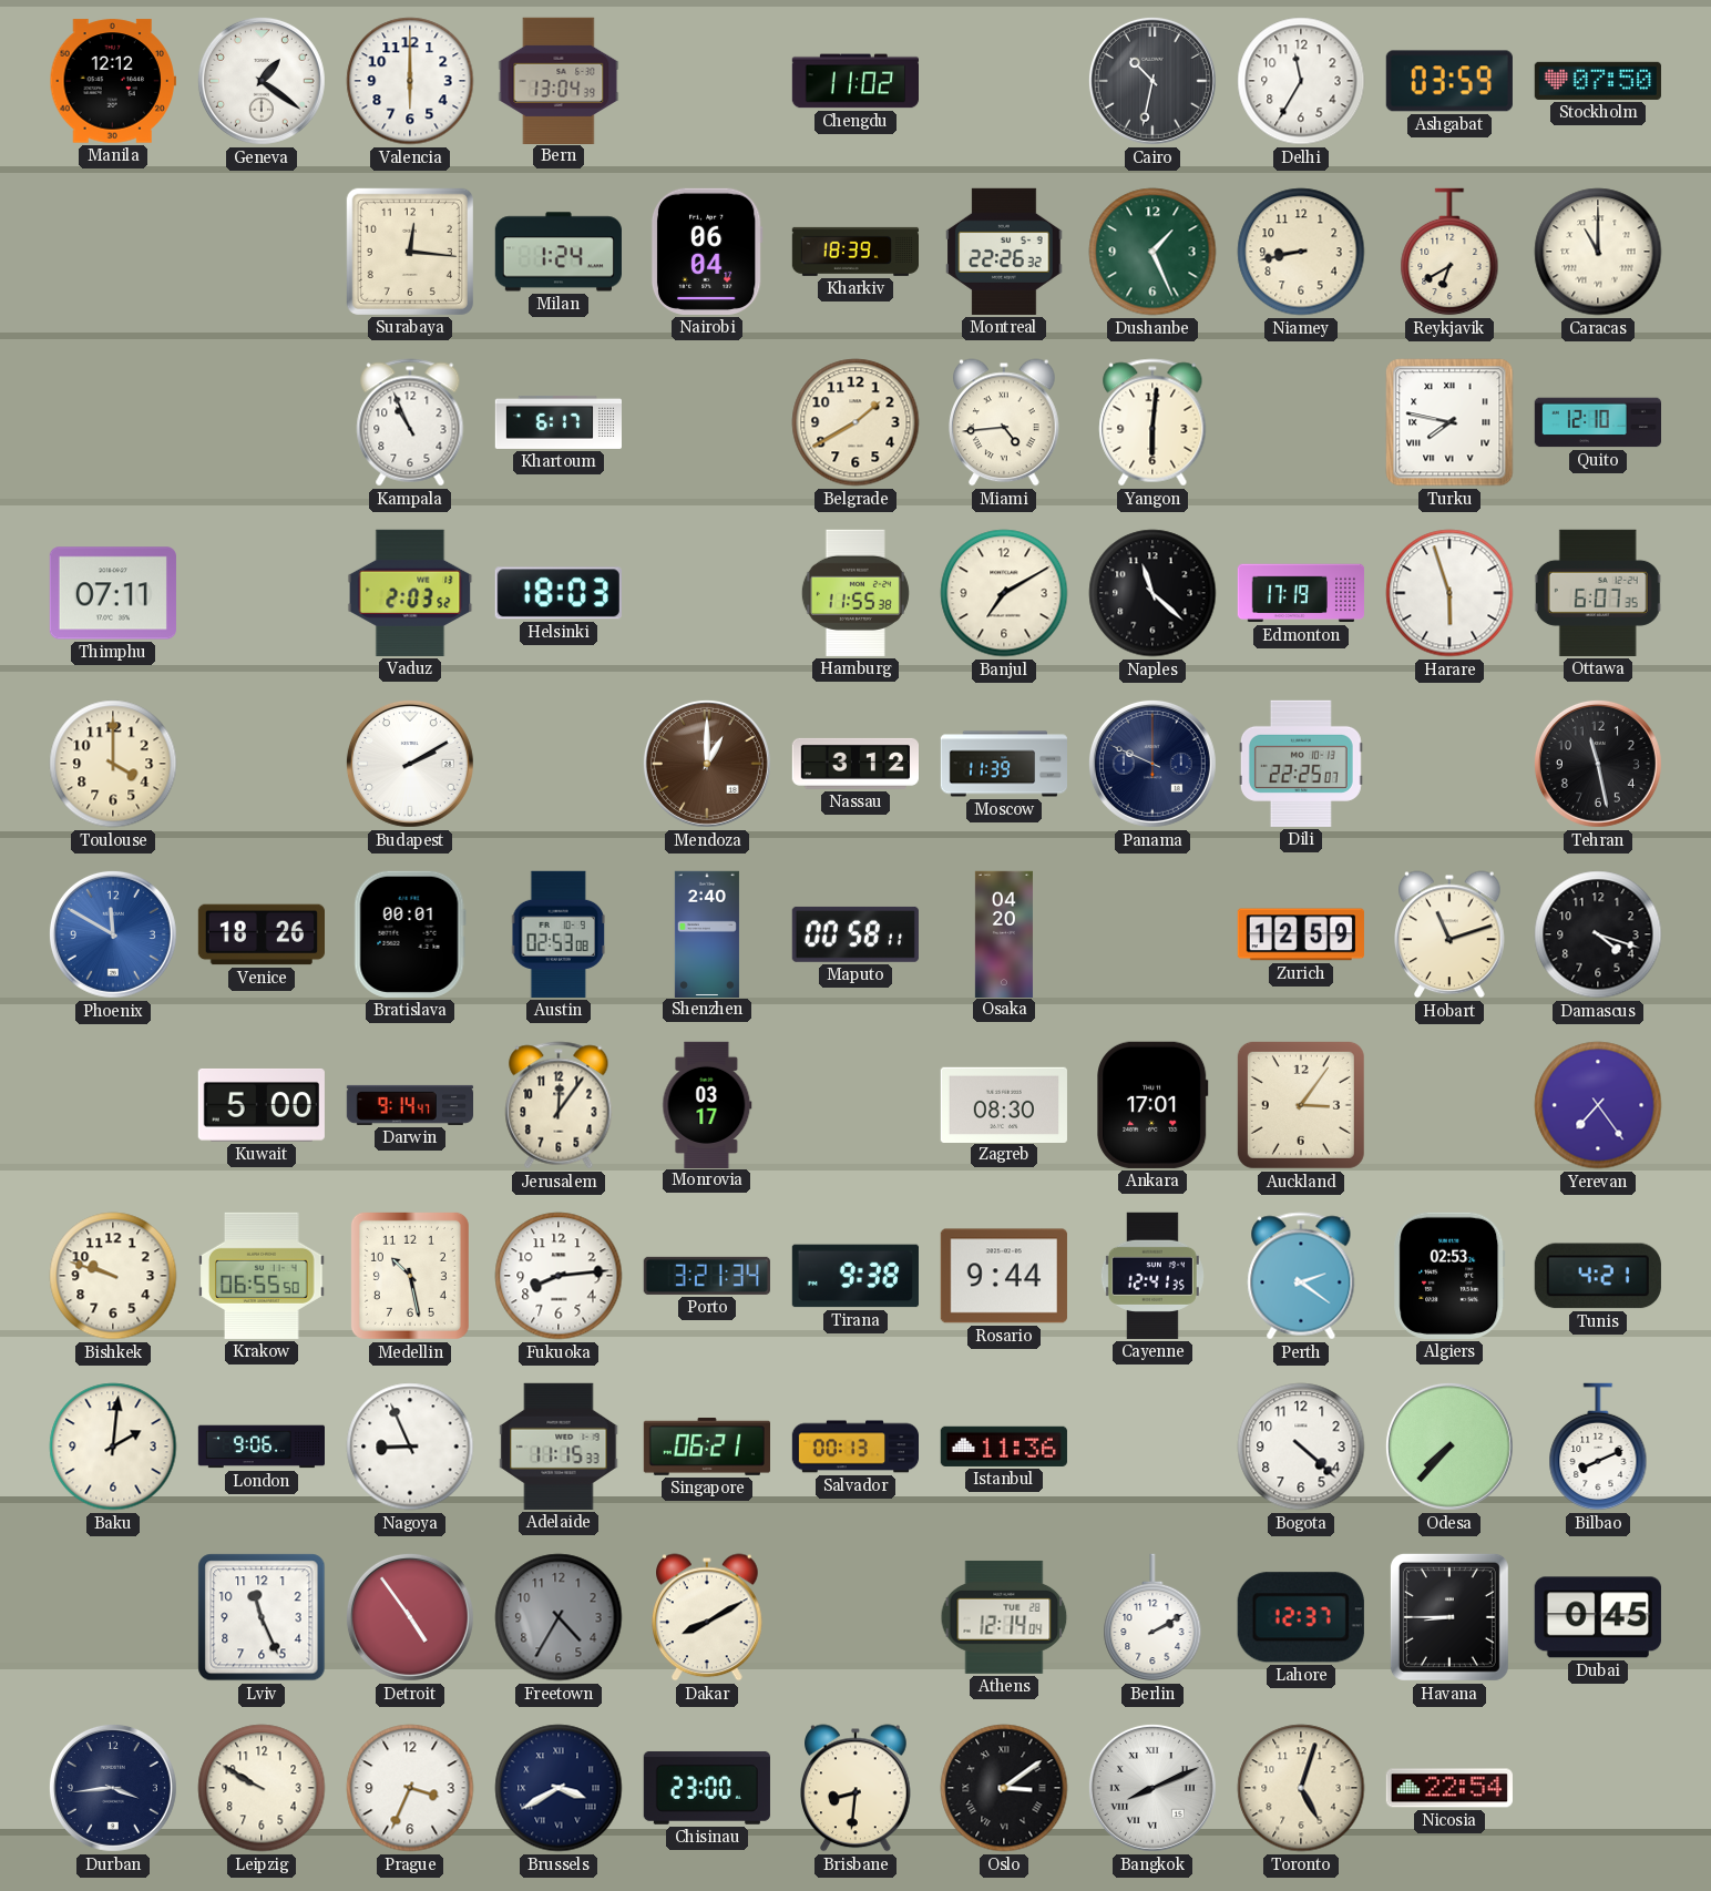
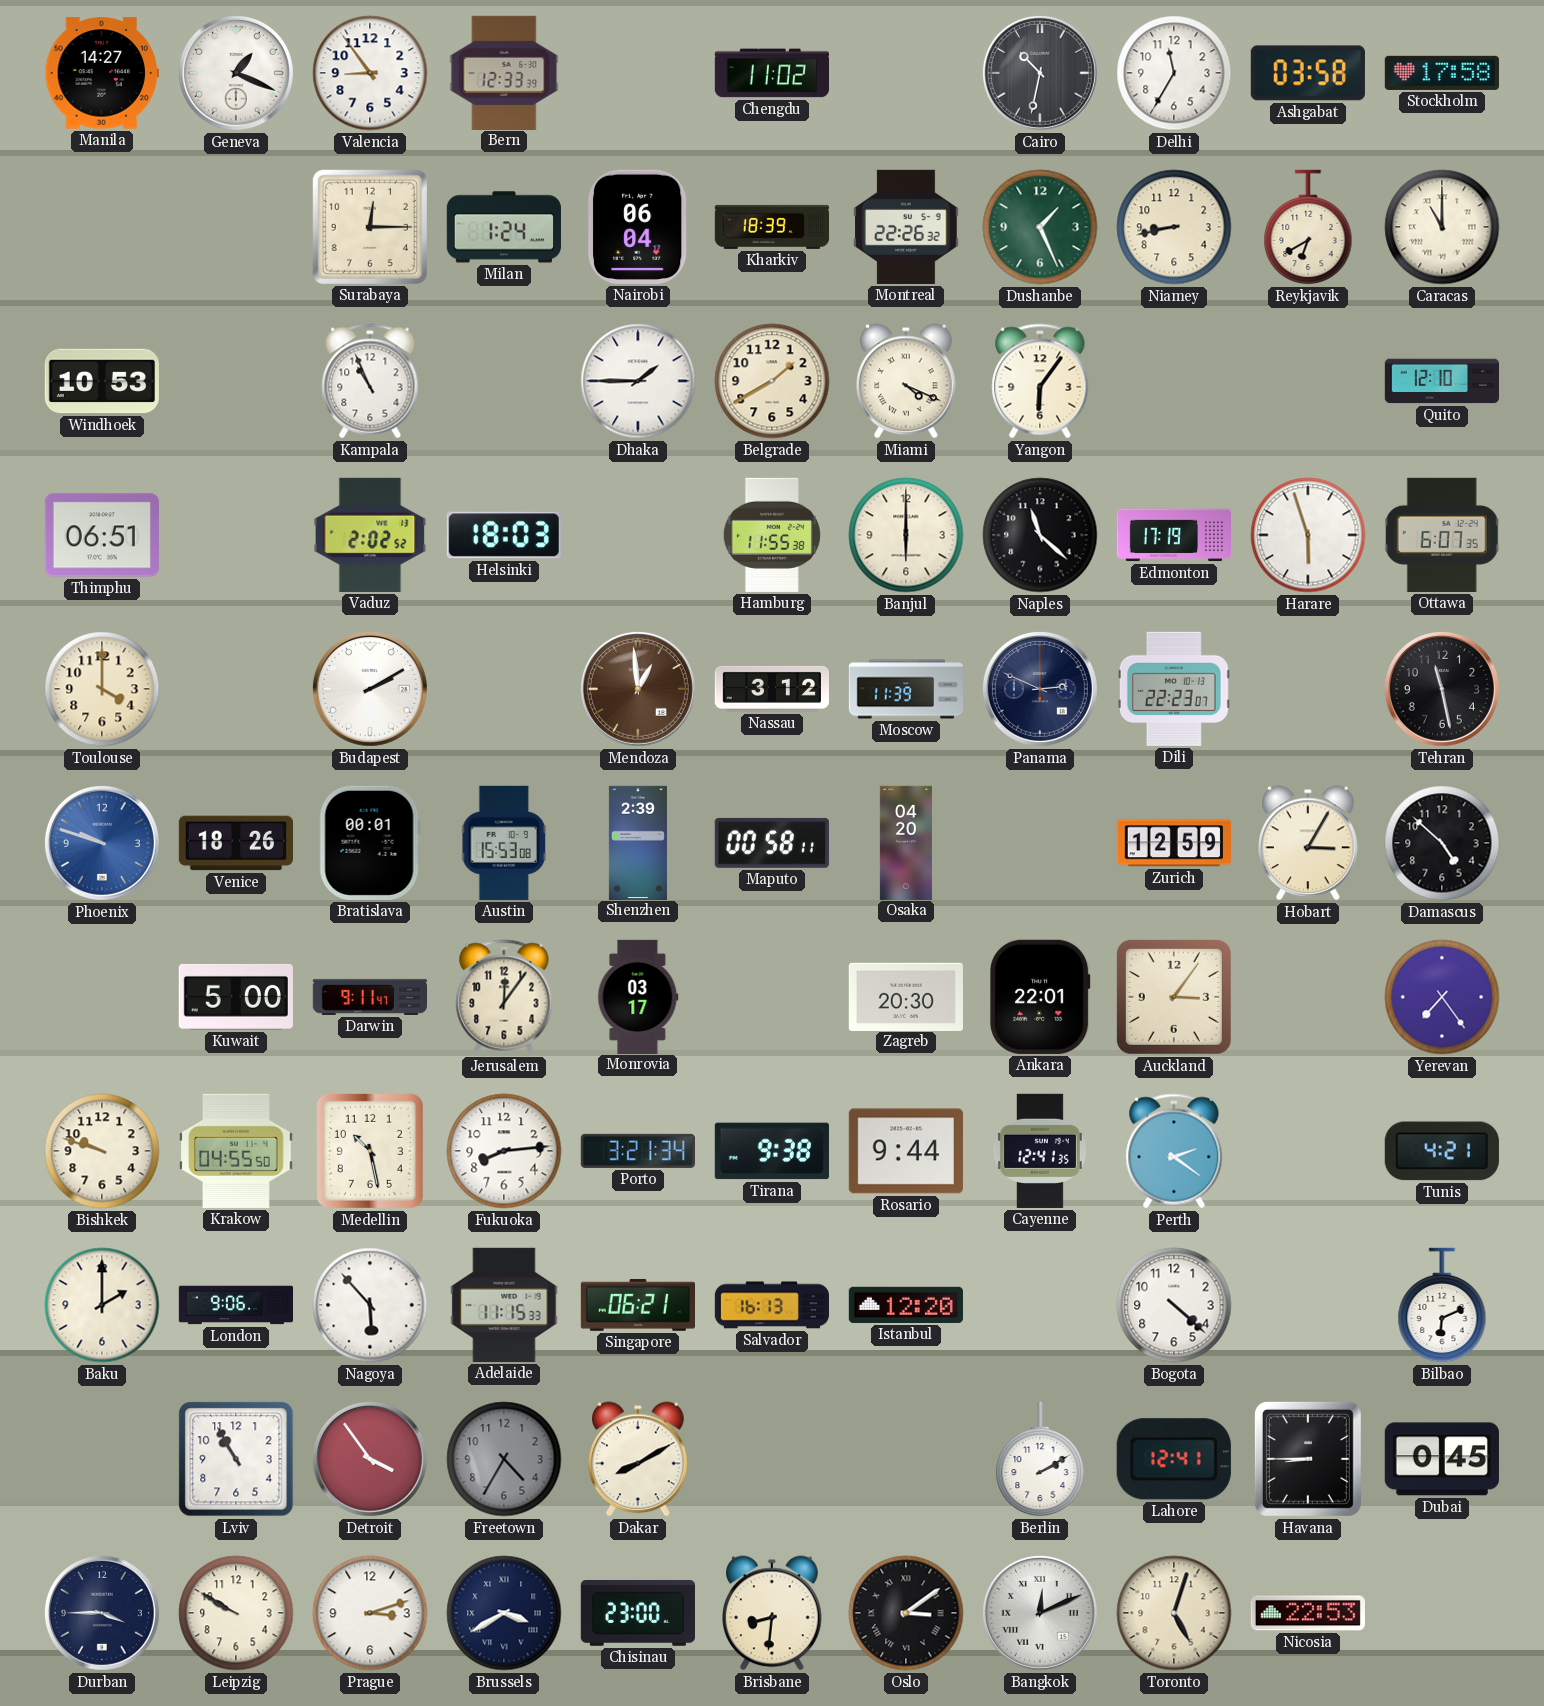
Manila: 12:12 -> 14:27
Geneva: 1:21 -> 1:19
Valencia: 6:00 -> 8:54
Bern: 13:04 -> 12:33
Ashgabat: 03:59 -> 03:58
Stockholm: 07:50 -> 17:58
Surabaya: 12:16 -> 12:15
Windhoek: none -> 10:53
Khartoum: 6:17 -> none
Dhaka: none -> 1:45
Miami: 4:44 -> 4:19
Yangon: 6:01 -> 6:06
Turku: 7:47 -> none
Thimphu: 07:11 -> 06:51
Vaduz: 2:03 -> 2:02
Banjul: 7:10 -> 6:00
Mendoza: 1:00 -> 12:59
Panama: 9:49 -> 2:49
Dili: 22:25 -> 22:23
Phoenix: 11:50 -> 9:48
Austin: 02:53 -> 15:53
Shenzhen: 2:40 -> 2:39
Hobart: 11:12 -> 3:05
Damascus: 4:18 -> 4:52
Darwin: 9:14 -> 9:11
Zagreb: 08:30 -> 20:30
Ankara: 17:01 -> 22:01
Krakow: 06:55 -> 04:55
Algiers: 02:53 -> none
Baku: 2:01 -> 2:00
Nagoya: 8:56 -> 5:53
Salvador: 00:13 -> 16:13
Istanbul: 11:36 -> 12:20
Odesa: 7:37 -> none
Bilbao: 8:11 -> 6:11
Lviv: 11:26 -> 10:55
Detroit: 4:54 -> 3:54
Athens: 12:14 -> none
Lahore: 12:37 -> 12:41
Durban: 3:44 -> 3:45
Prague: 3:34 -> 3:12
Bangkok: 8:11 -> 12:11
Nicosia: 22:54 -> 22:53
